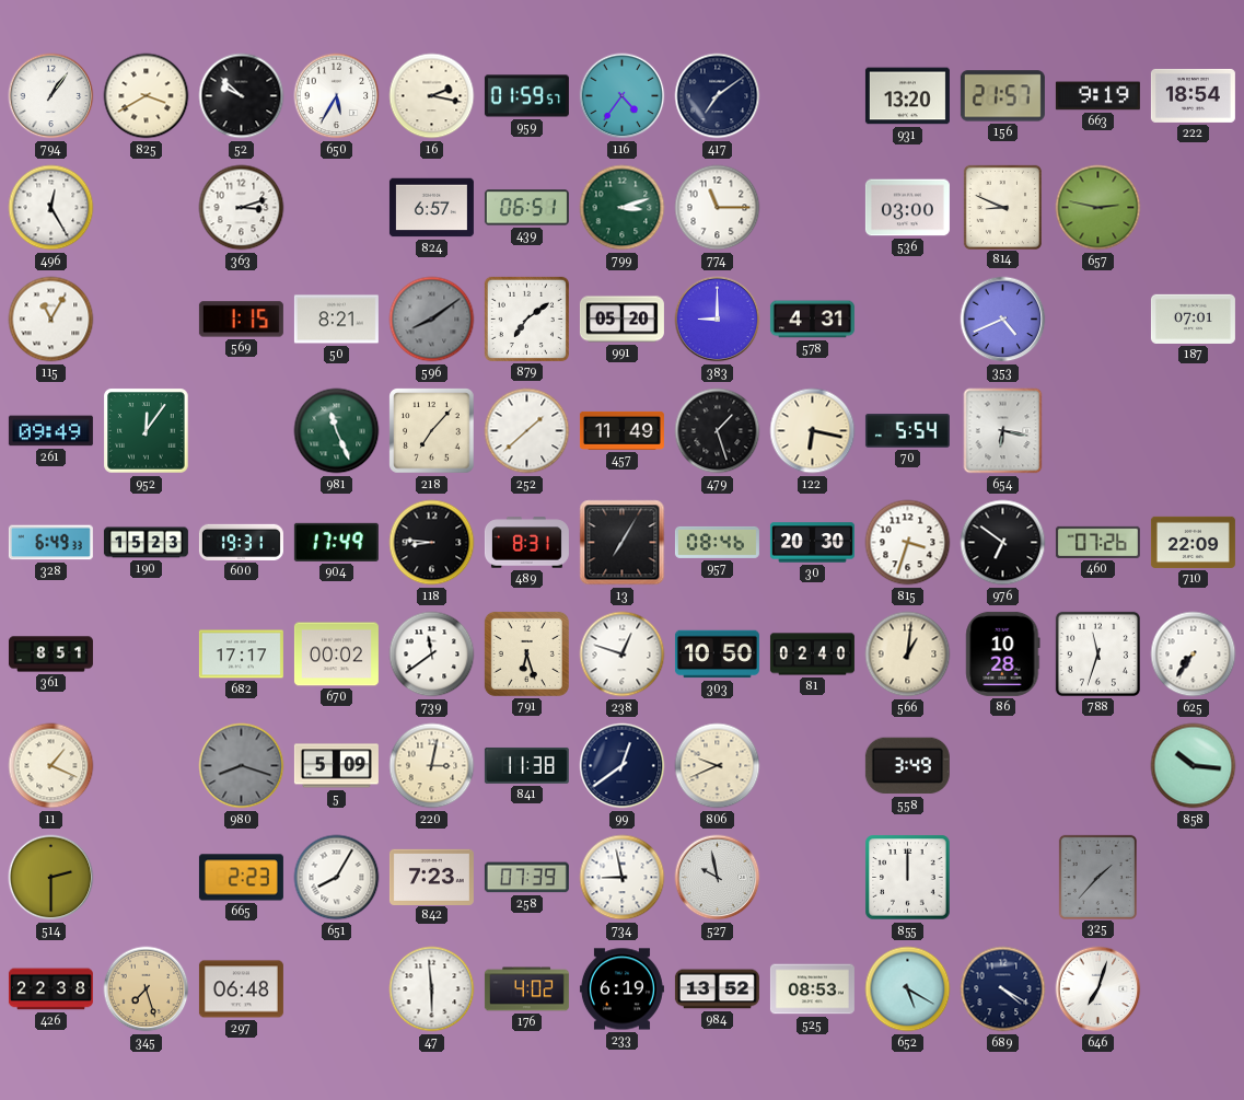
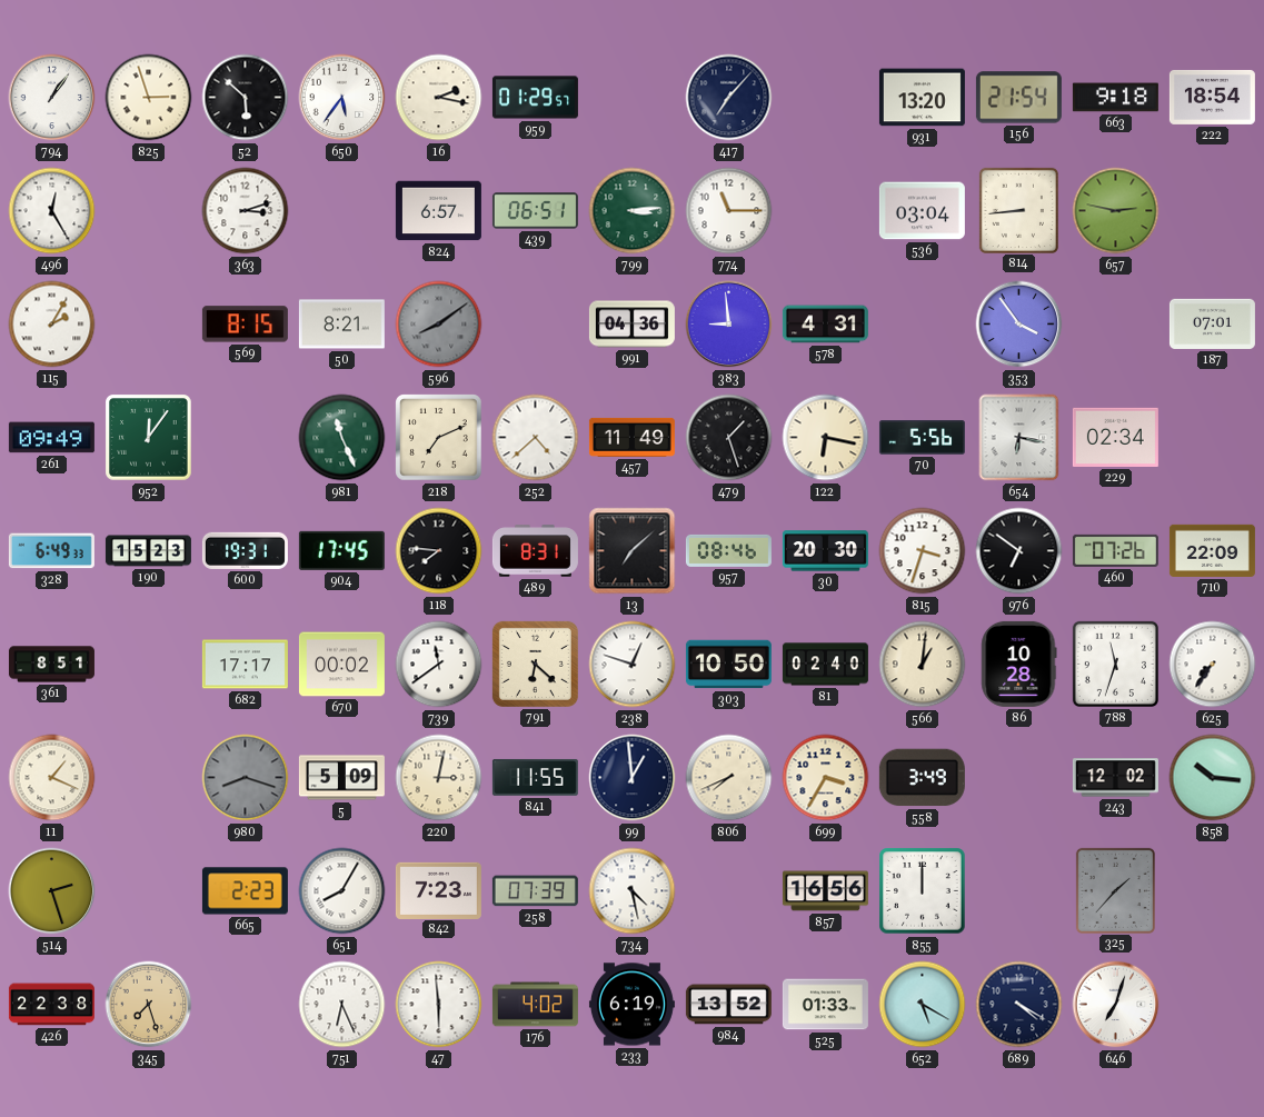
825: 3:40 -> 2:57
52: 9:52 -> 5:52
650: 5:35 -> 5:36
959: 01:59 -> 01:29
116: 4:36 -> none
417: 7:09 -> 7:07
156: 21:57 -> 21:54
663: 9:19 -> 9:18
799: 3:12 -> 3:14
536: 03:00 -> 03:04
814: 8:49 -> 8:44
115: 11:05 -> 2:05
569: 1:15 -> 8:15
879: 7:09 -> none
991: 05:20 -> 04:36
383: 9:00 -> 8:59
353: 4:41 -> 3:54
218: 7:07 -> 7:11
252: 1:38 -> 4:38
70: 5:54 -> 5:56
229: none -> 02:34
904: 17:49 -> 17:45
118: 8:46 -> 7:46
13: 7:05 -> 7:08
791: 6:27 -> 6:22
841: 11:38 -> 11:55
99: 12:39 -> 12:59
806: 9:41 -> 7:41
699: none -> 3:35
243: none -> 12:02
514: 2:30 -> 2:27
734: 8:58 -> 4:28
527: 9:58 -> none
857: none -> 16:56
297: 06:48 -> none
751: none -> 6:26
525: 08:53 -> 01:33
